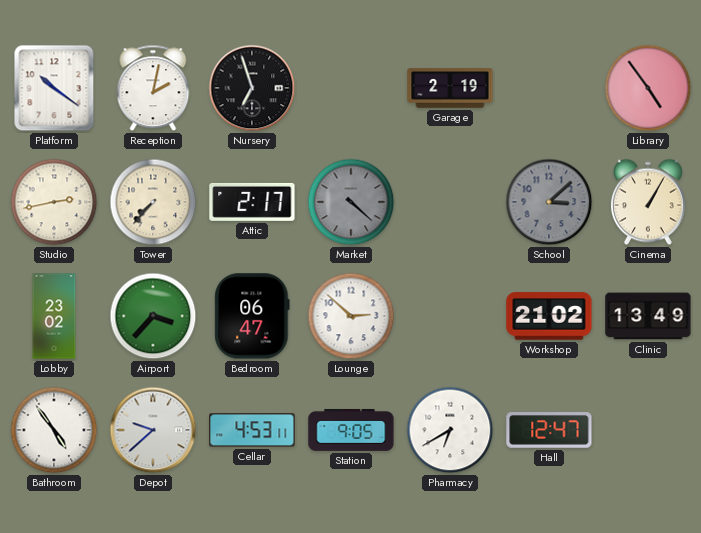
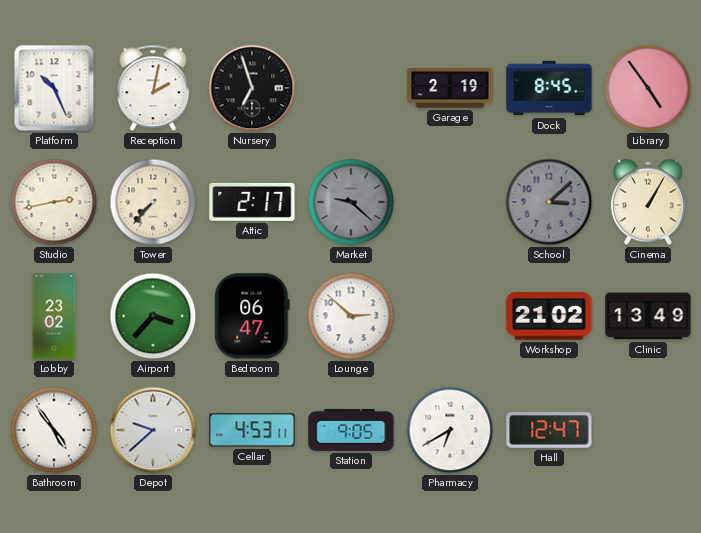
Platform: 10:21 -> 10:26
Dock: none -> 8:45
Market: 4:22 -> 9:22
